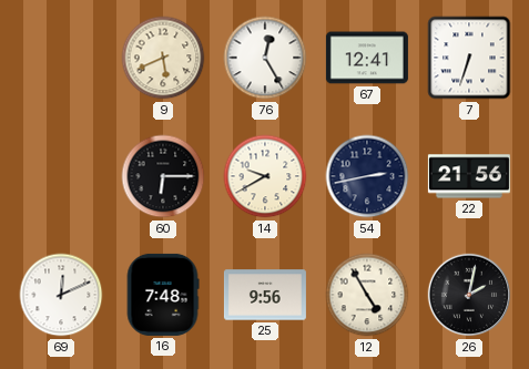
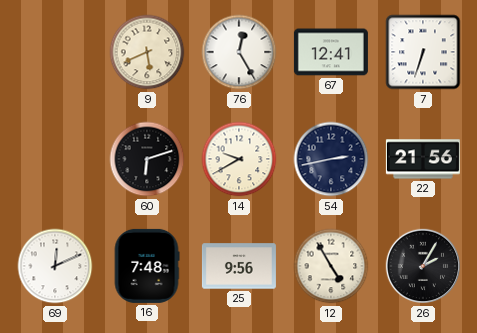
60: 6:15 -> 6:12
26: 2:02 -> 2:05
